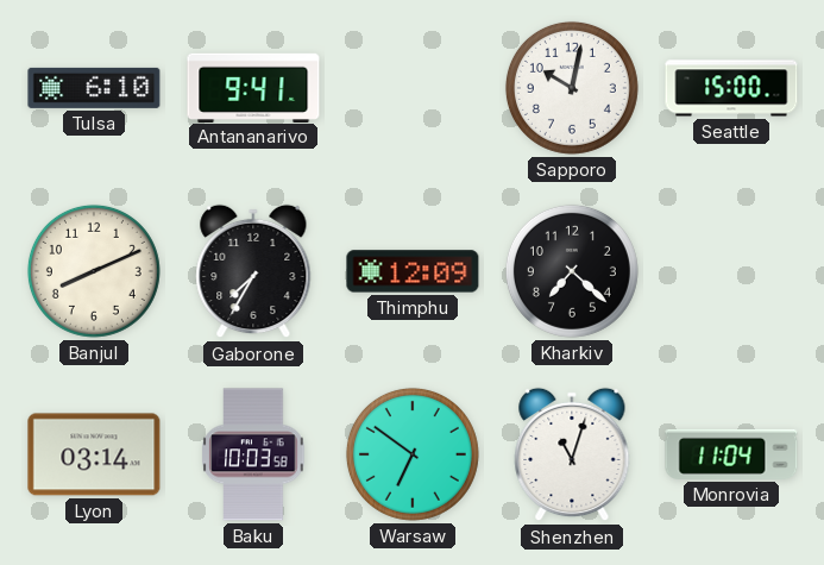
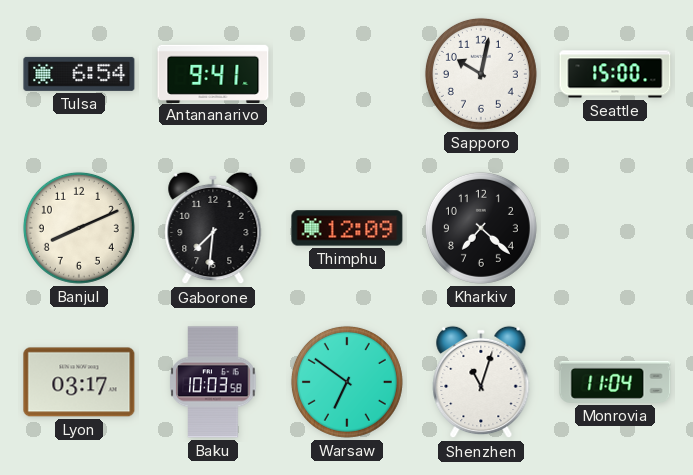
Tulsa: 6:10 -> 6:54
Gaborone: 7:35 -> 7:31
Lyon: 03:14 -> 03:17
